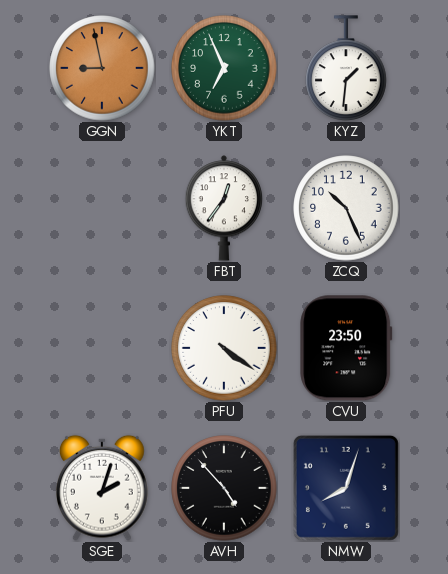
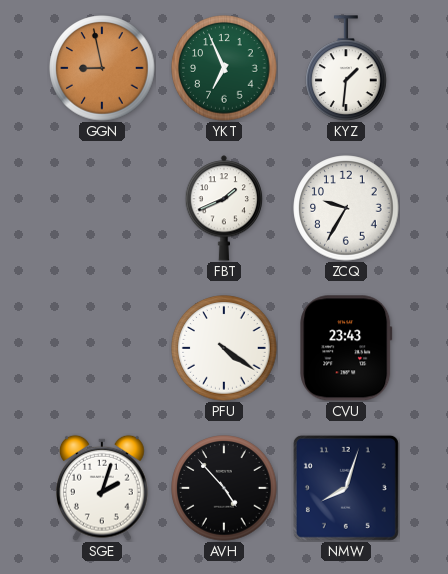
FBT: 12:36 -> 1:41
ZCQ: 10:26 -> 9:35
CVU: 23:50 -> 23:43
